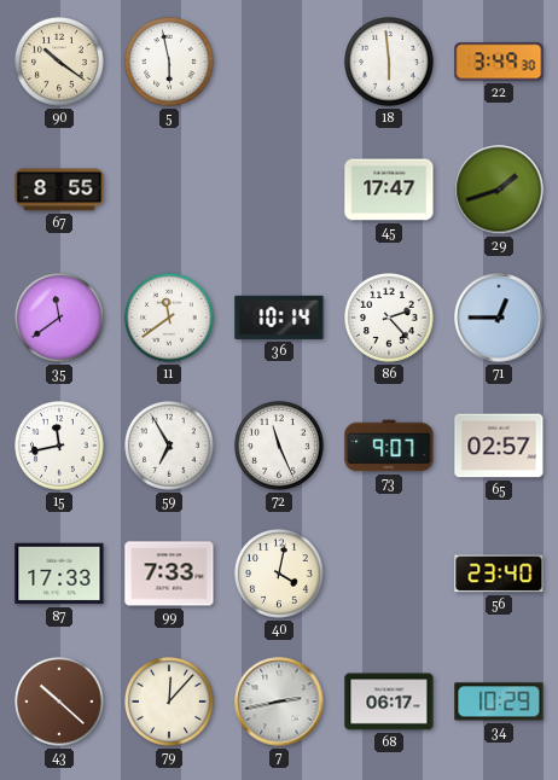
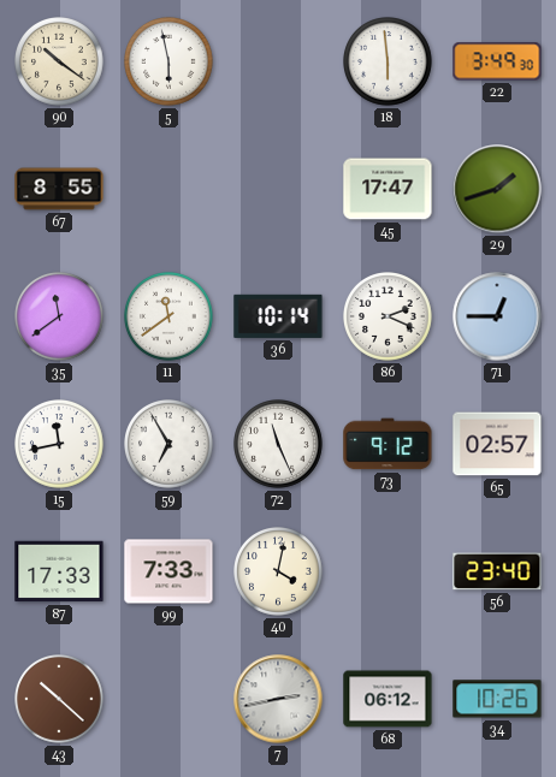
86: 2:23 -> 2:19
73: 9:07 -> 9:12
79: 12:07 -> none
68: 06:17 -> 06:12
34: 10:29 -> 10:26
